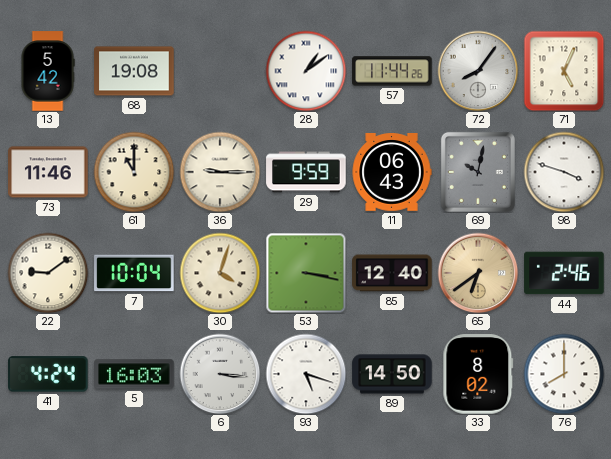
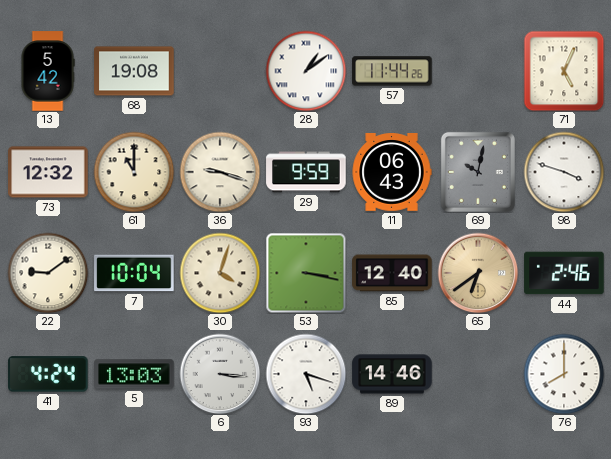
72: 8:06 -> none
73: 11:46 -> 12:32
36: 9:15 -> 9:18
5: 16:03 -> 13:03
89: 14:50 -> 14:46
33: 8:02 -> none
